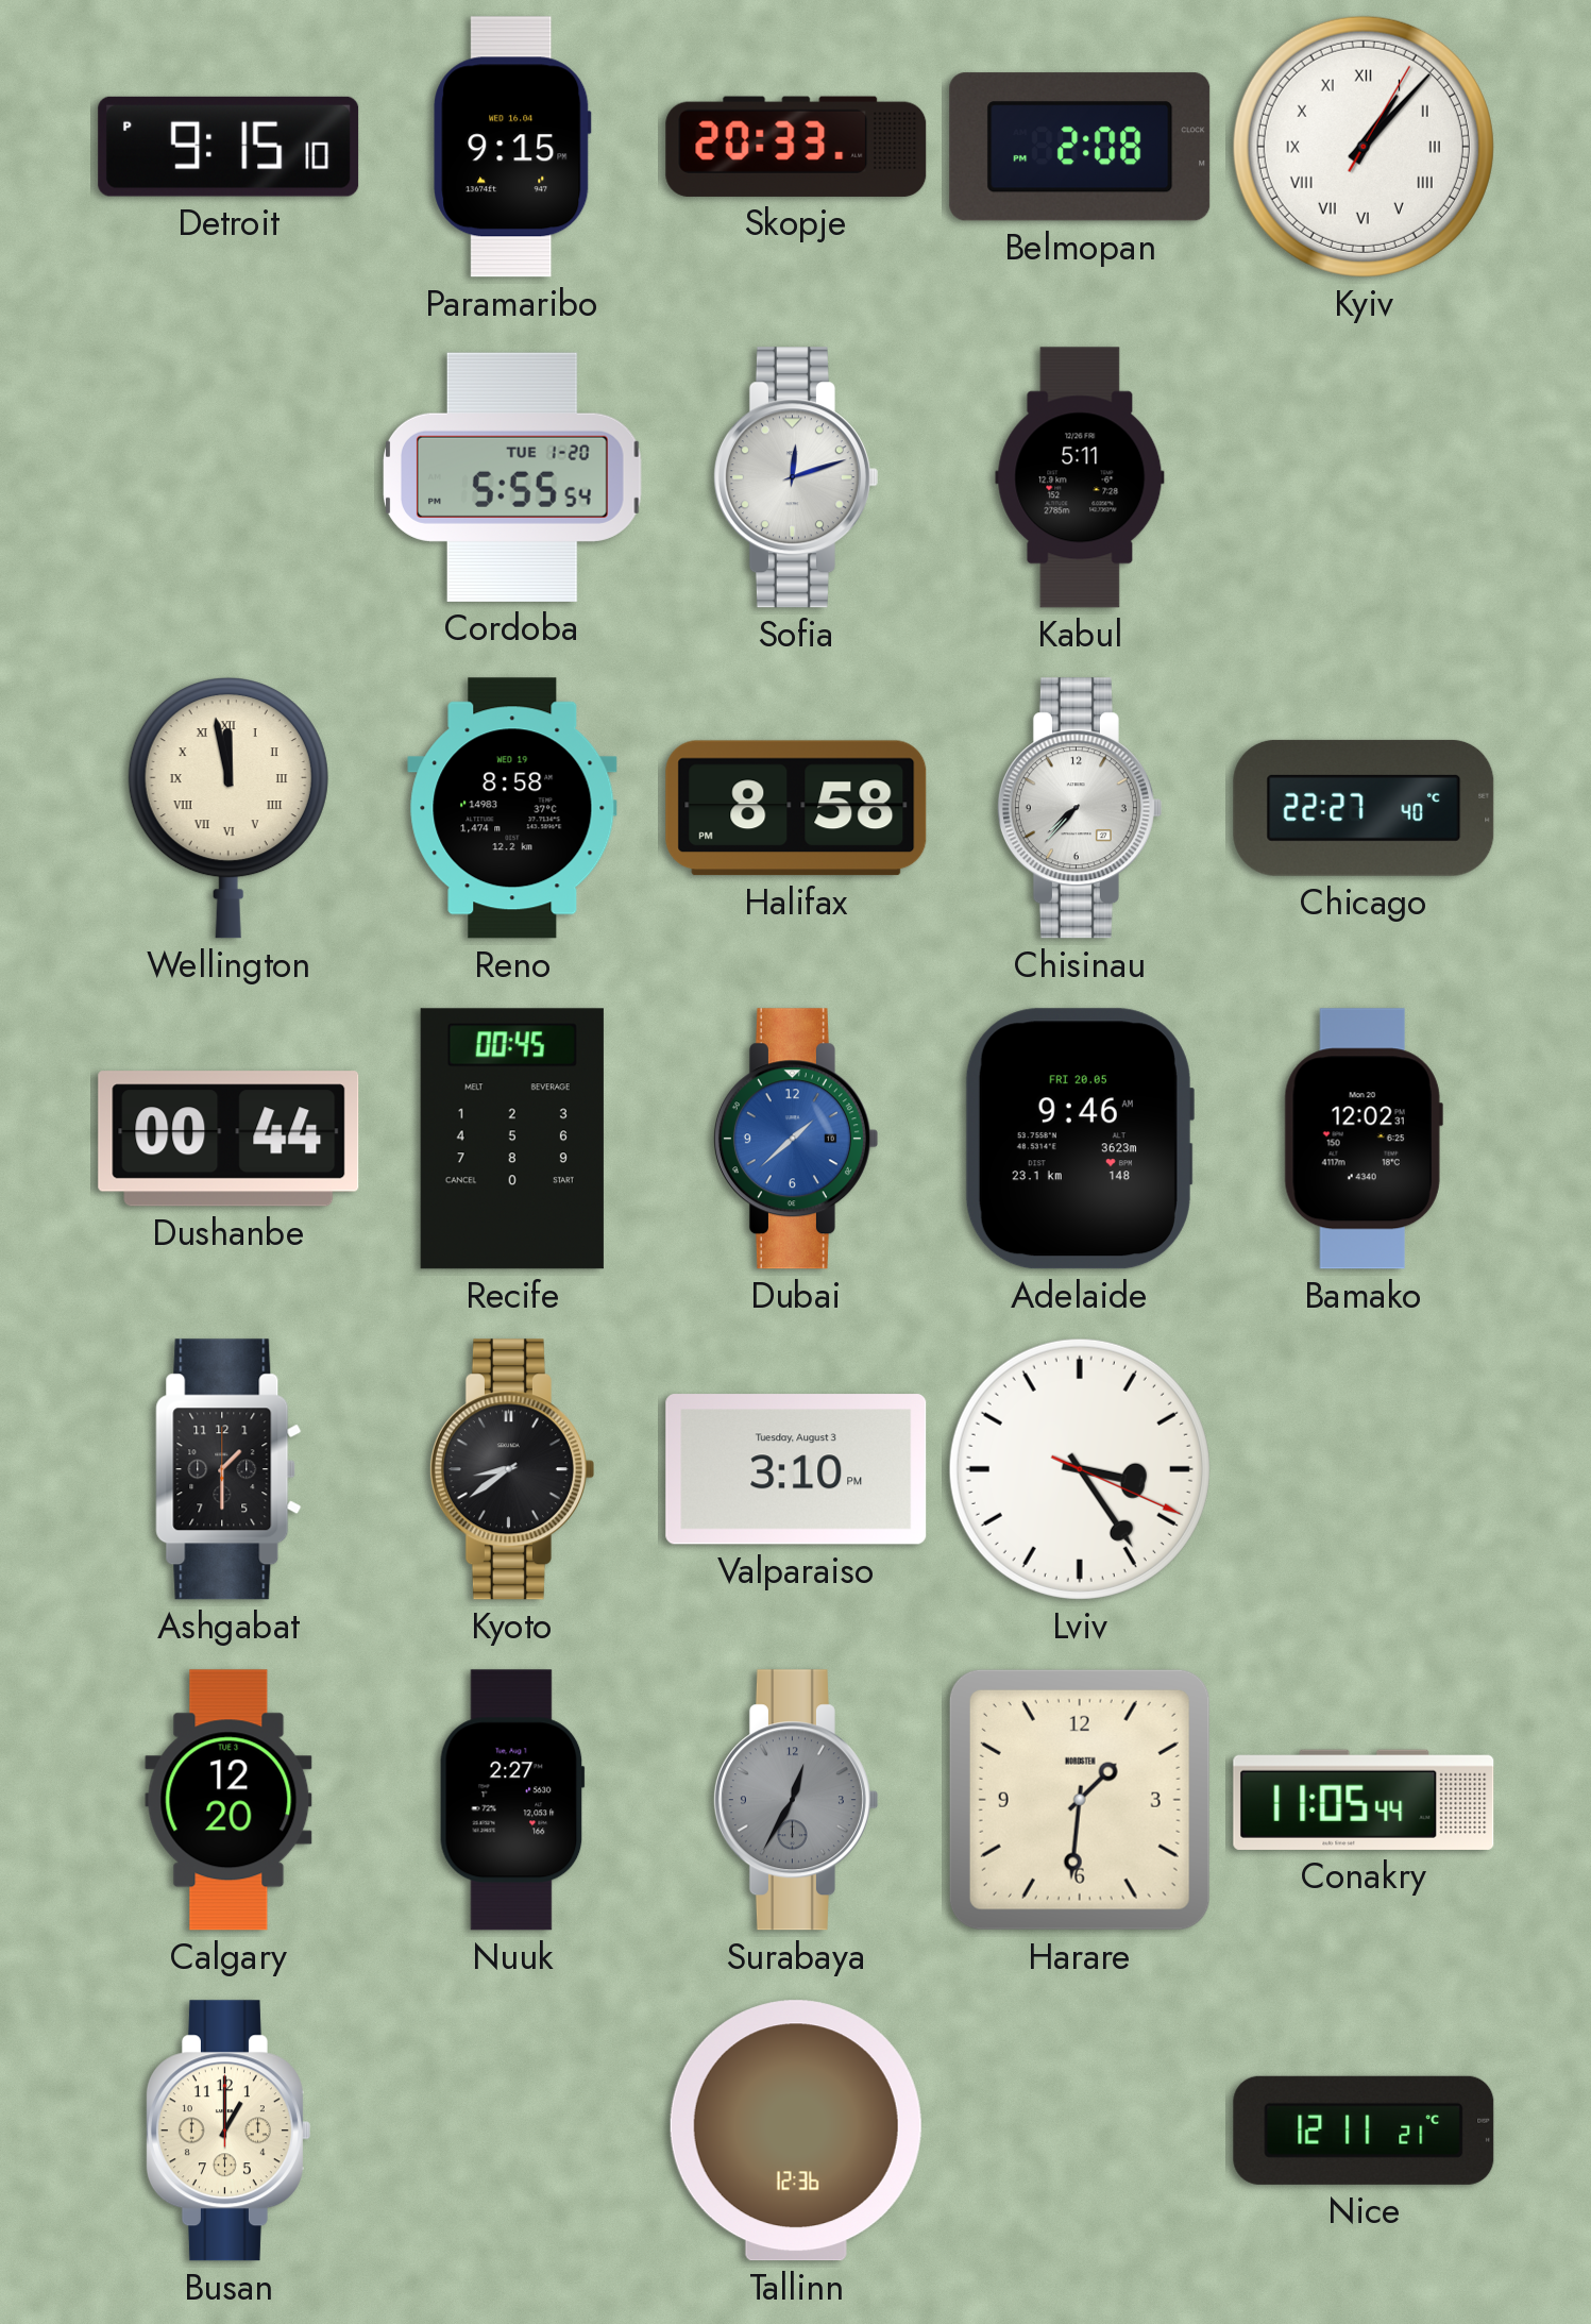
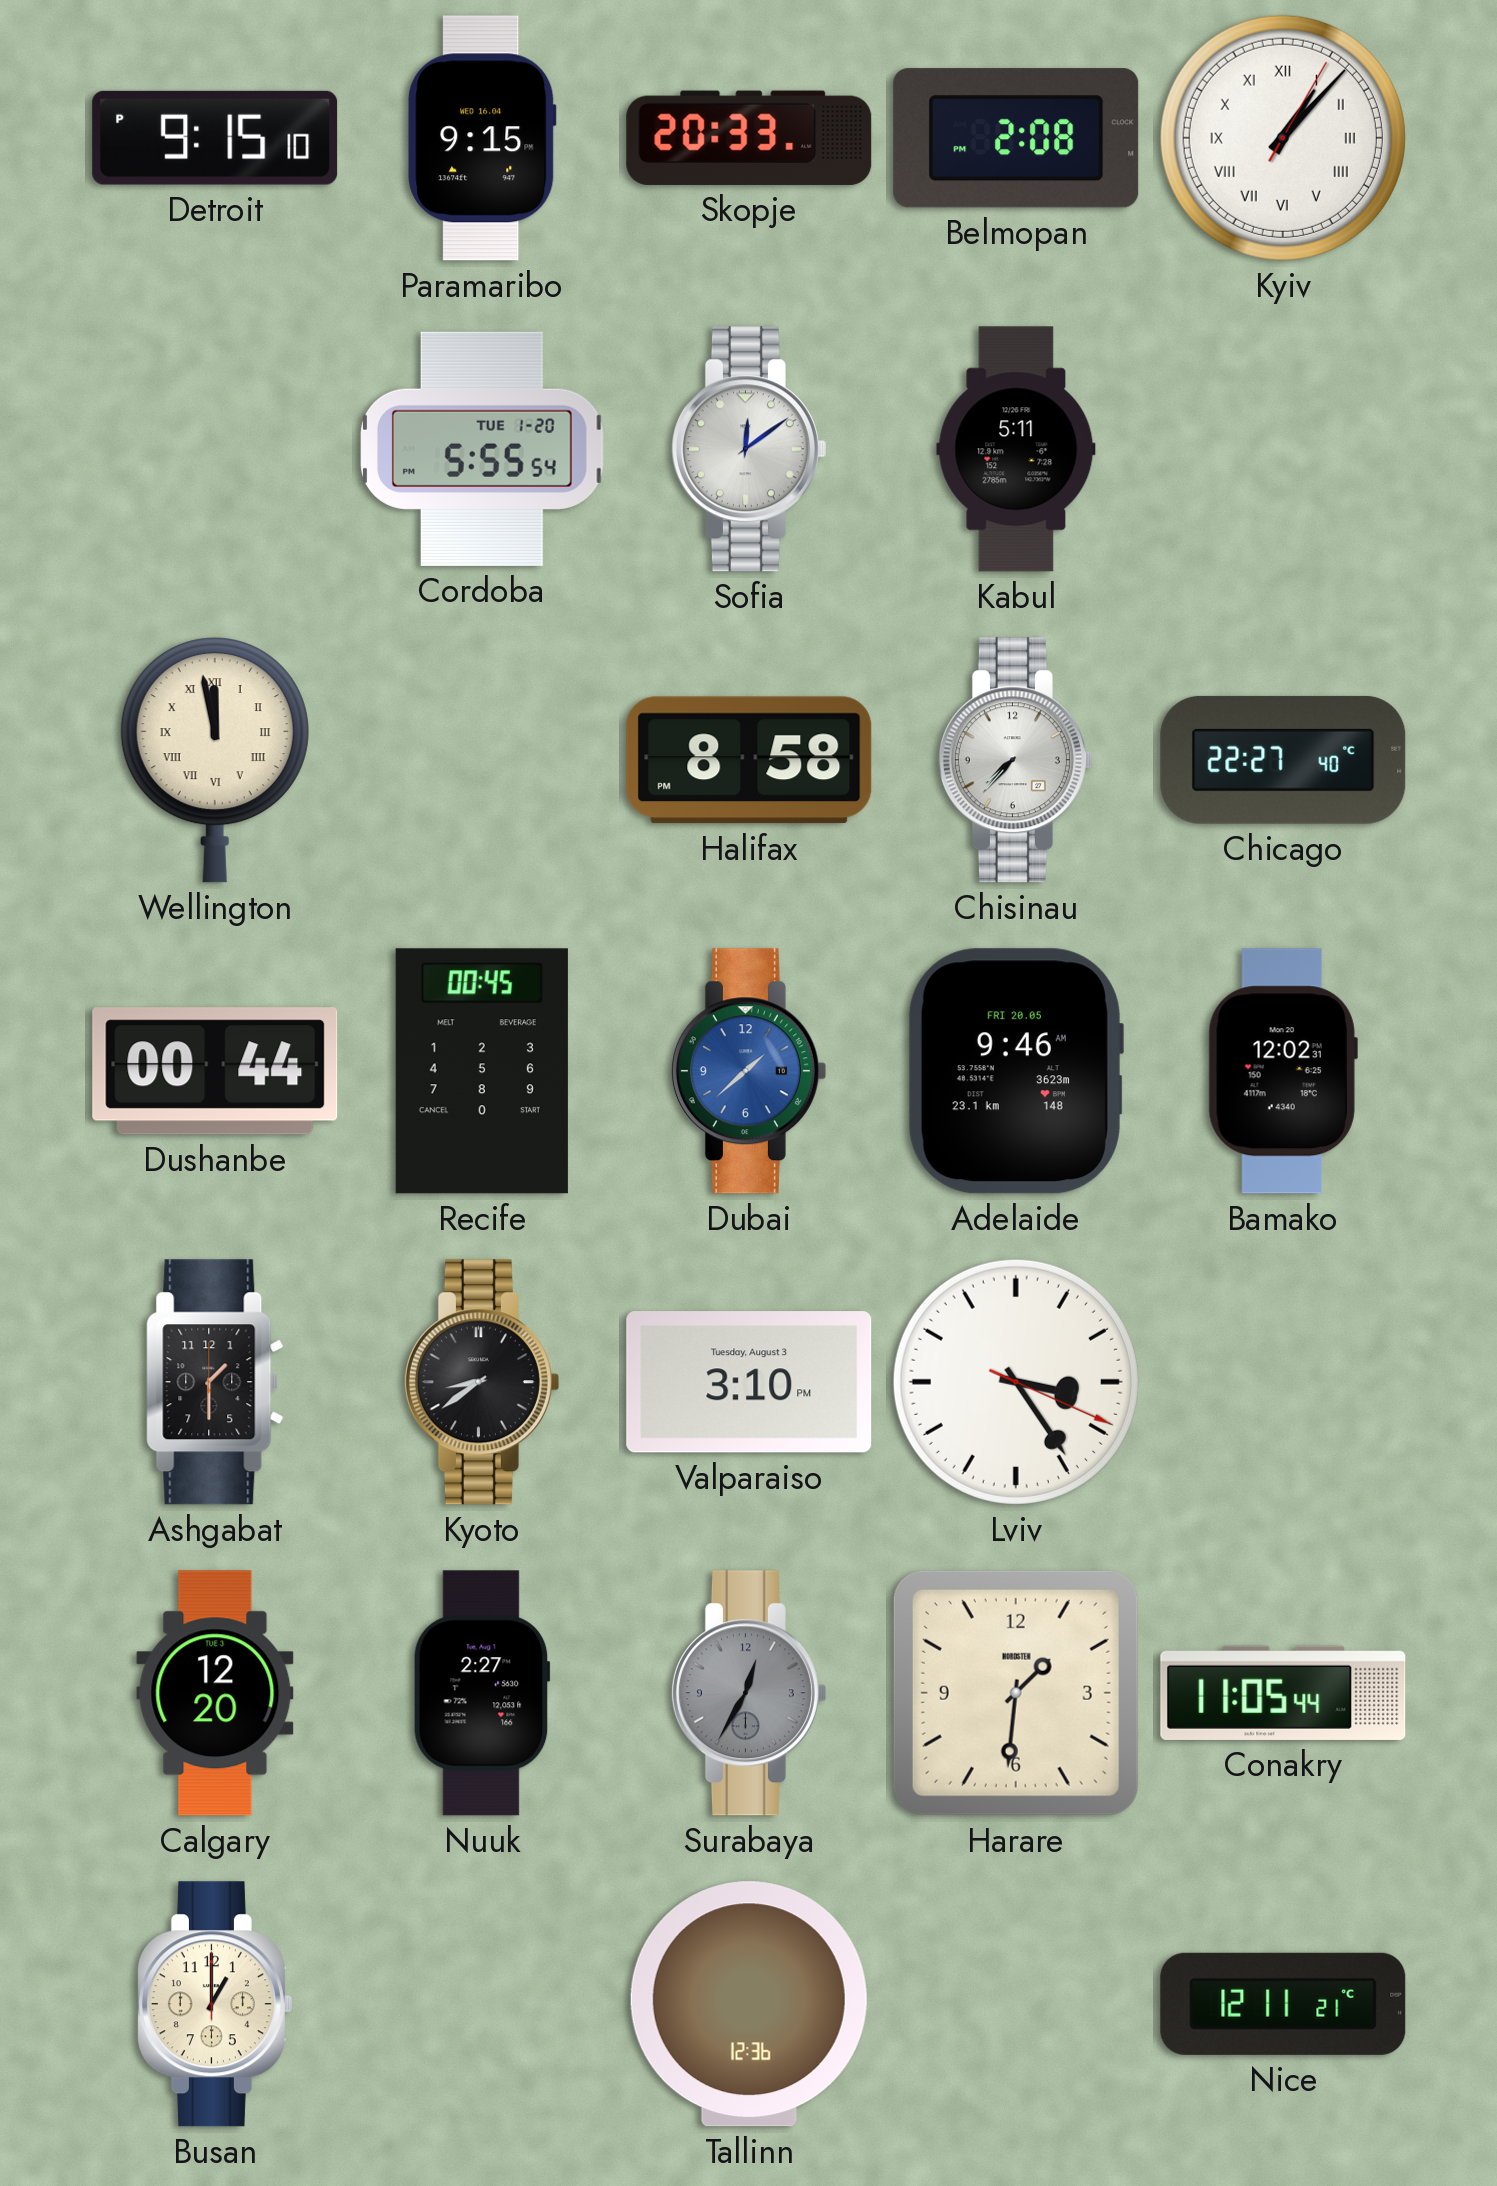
Sofia: 12:12 -> 12:09
Reno: 8:58 -> none
